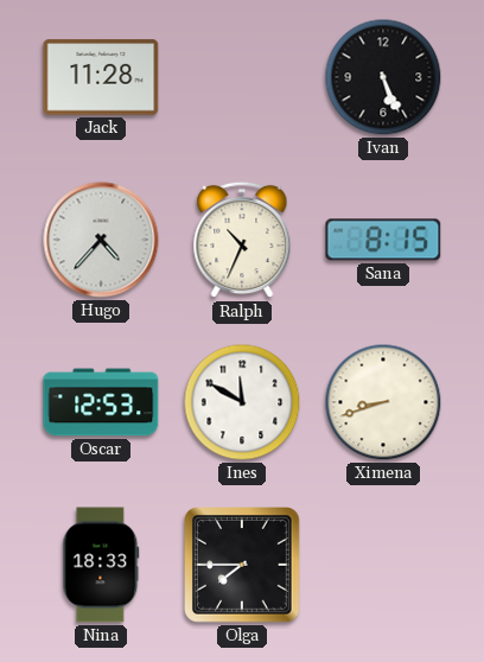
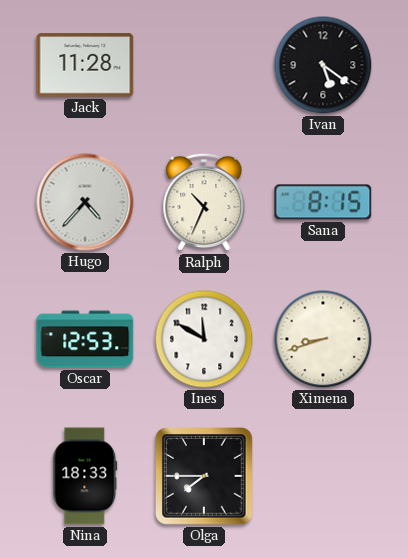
Ivan: 5:26 -> 5:21
